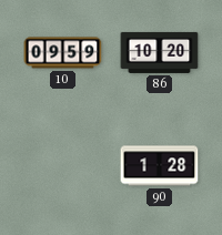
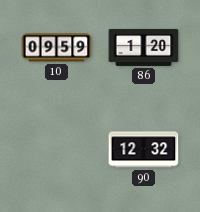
86: 10:20 -> 1:20
90: 1:28 -> 12:32
